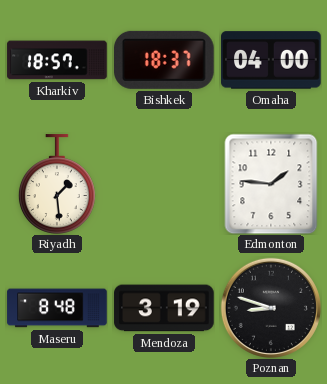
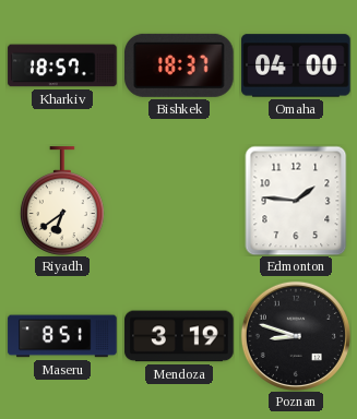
Riyadh: 1:29 -> 6:39
Maseru: 8:48 -> 8:51
